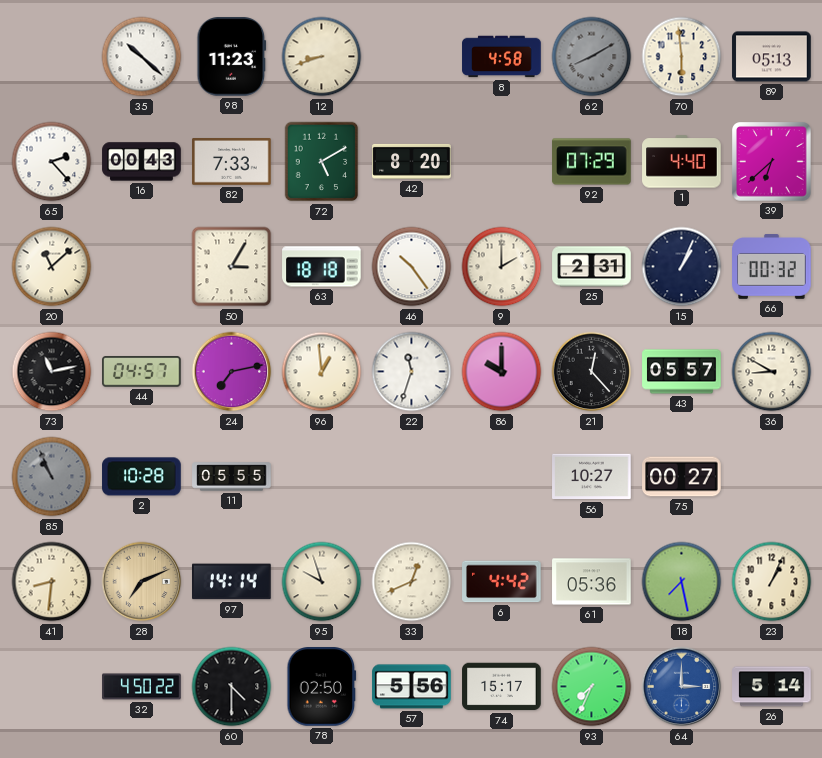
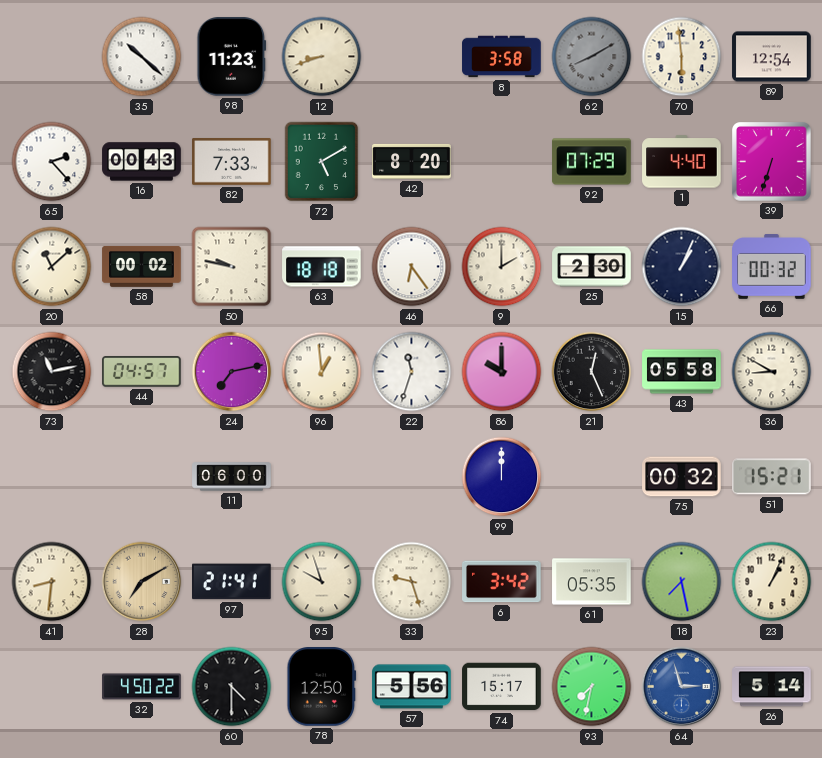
8: 4:58 -> 3:58
89: 05:13 -> 12:54
39: 6:38 -> 6:33
58: none -> 00:02
50: 3:05 -> 9:47
46: 10:24 -> 6:24
25: 2:31 -> 2:30
21: 12:23 -> 12:26
43: 05:57 -> 05:58
85: 10:56 -> none
2: 10:28 -> none
11: 05:55 -> 06:00
99: none -> 12:00
56: 10:27 -> none
75: 00:27 -> 00:32
51: none -> 15:21
28: 7:11 -> 7:10
97: 14:14 -> 21:41
33: 12:41 -> 9:27
6: 4:42 -> 3:42
61: 05:36 -> 05:35
78: 02:50 -> 12:50
93: 7:34 -> 7:32
64: 3:00 -> 2:57
